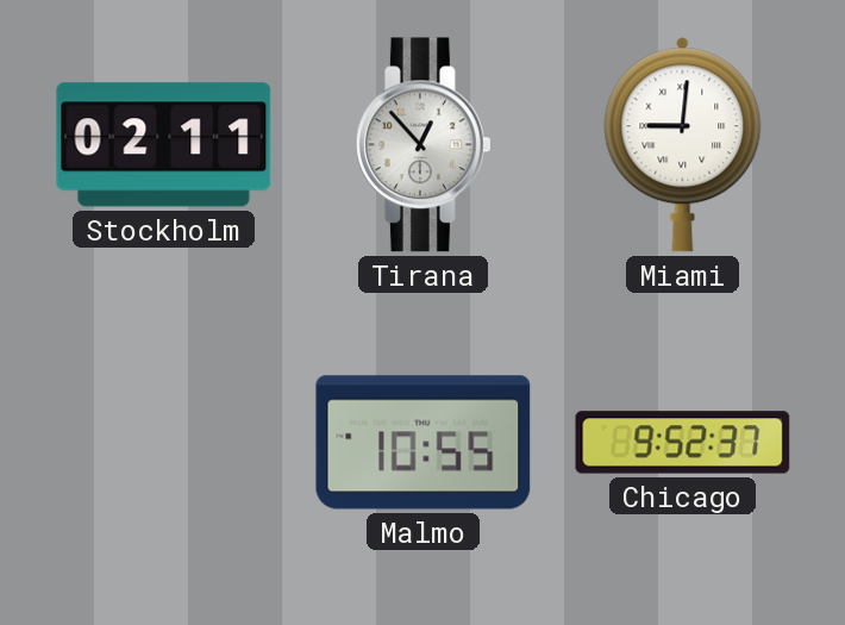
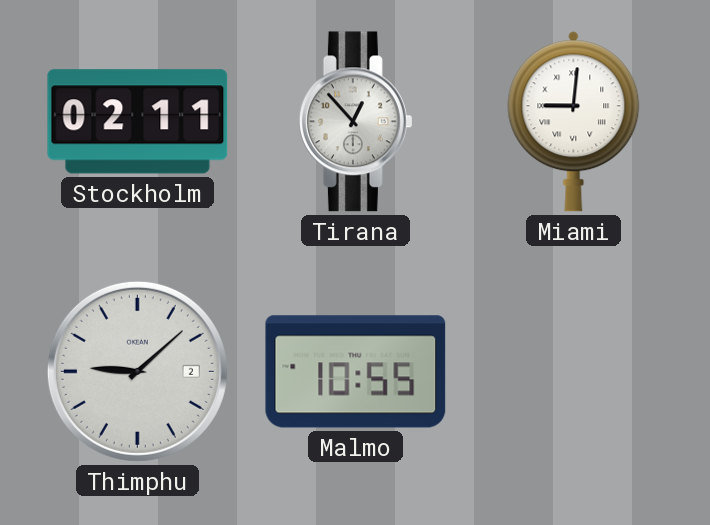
Thimphu: none -> 9:08
Chicago: 9:52 -> none
